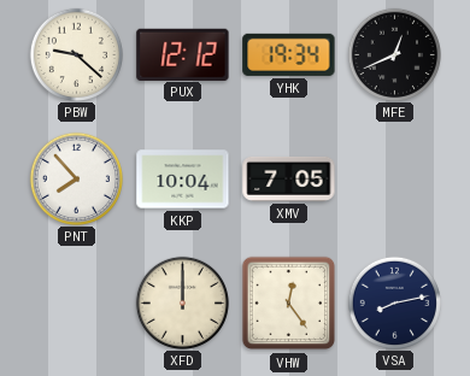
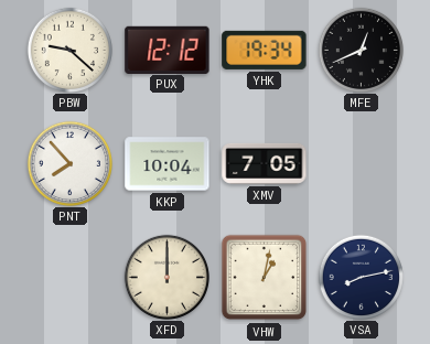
VHW: 12:24 -> 1:02
